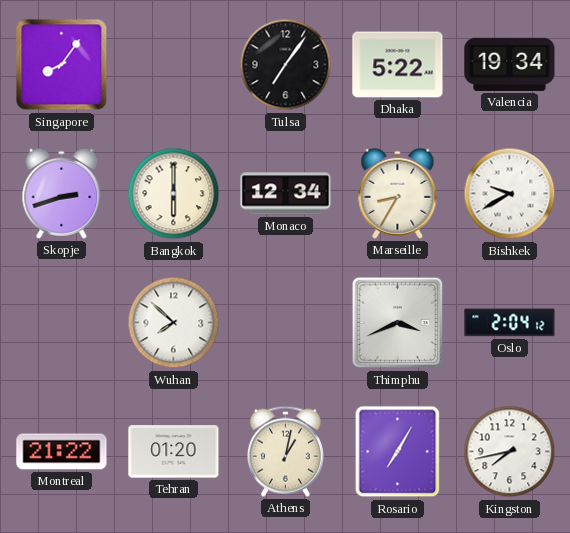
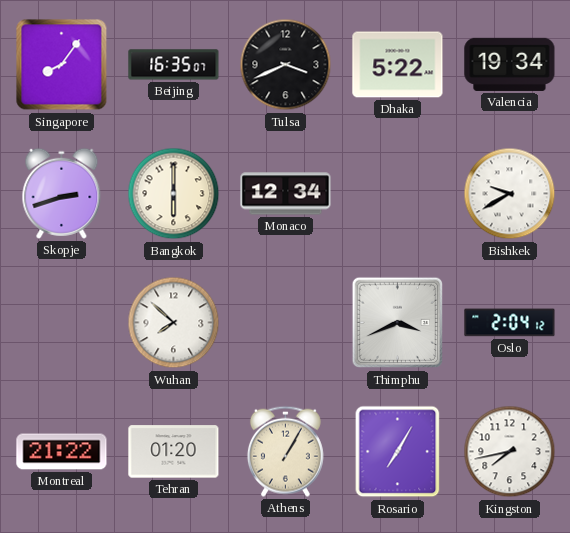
Beijing: none -> 16:35
Tulsa: 7:06 -> 3:41
Marseille: 8:35 -> none
Athens: 1:02 -> 1:05
